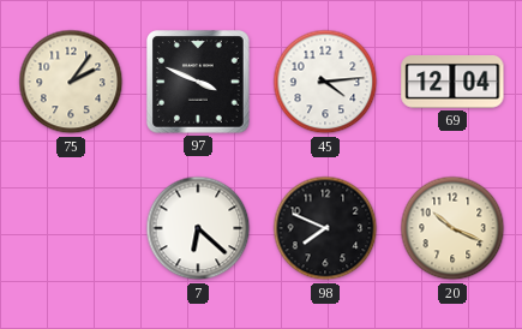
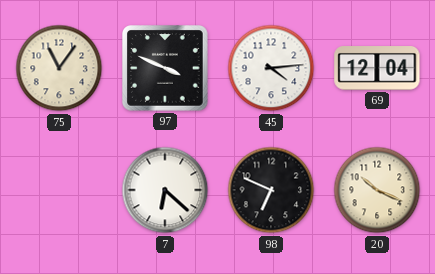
75: 2:06 -> 11:06
98: 7:49 -> 6:49
